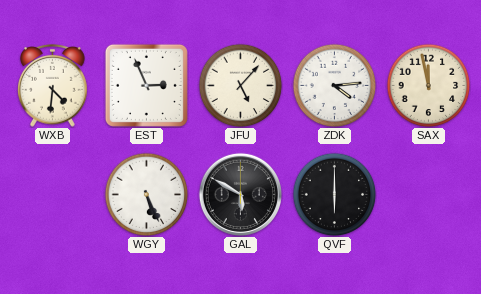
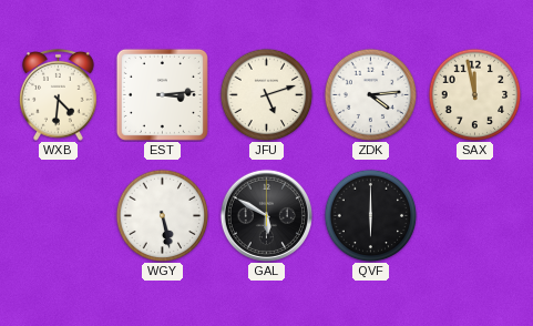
EST: 2:56 -> 3:14
JFU: 5:07 -> 5:12
WGY: 5:26 -> 5:28
